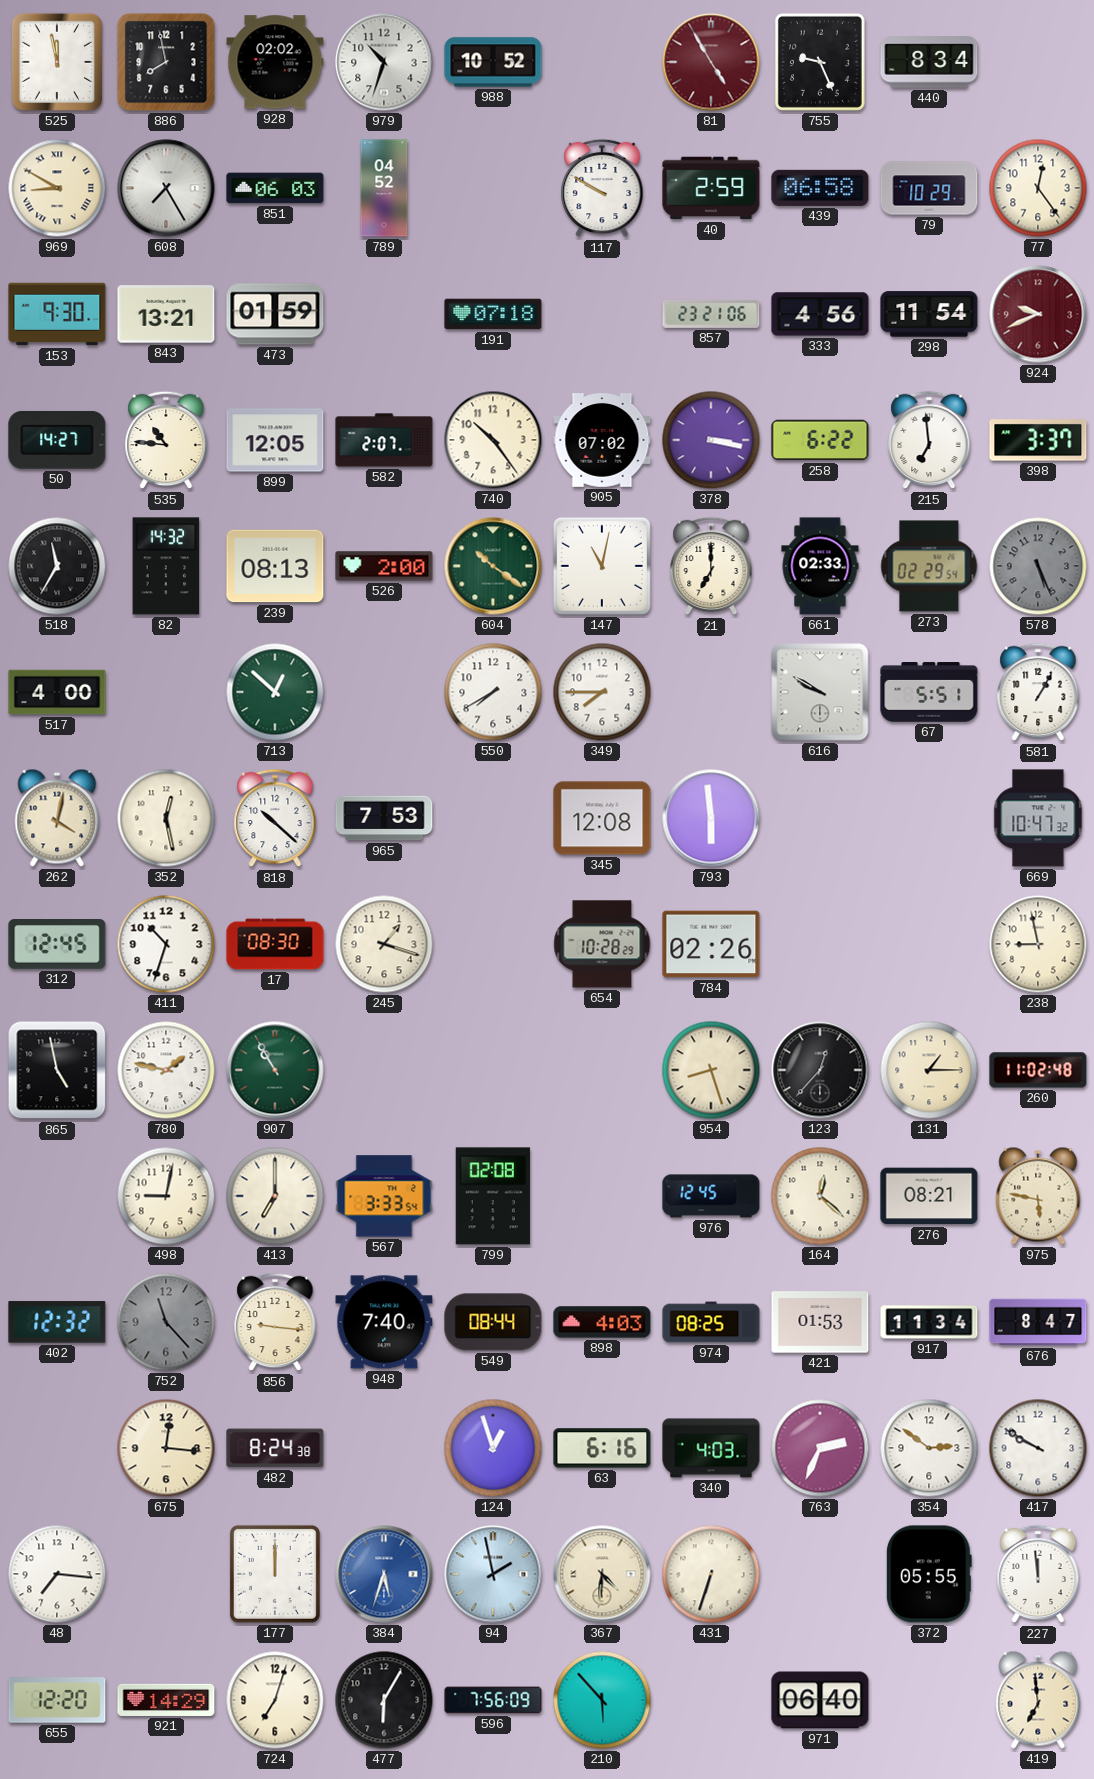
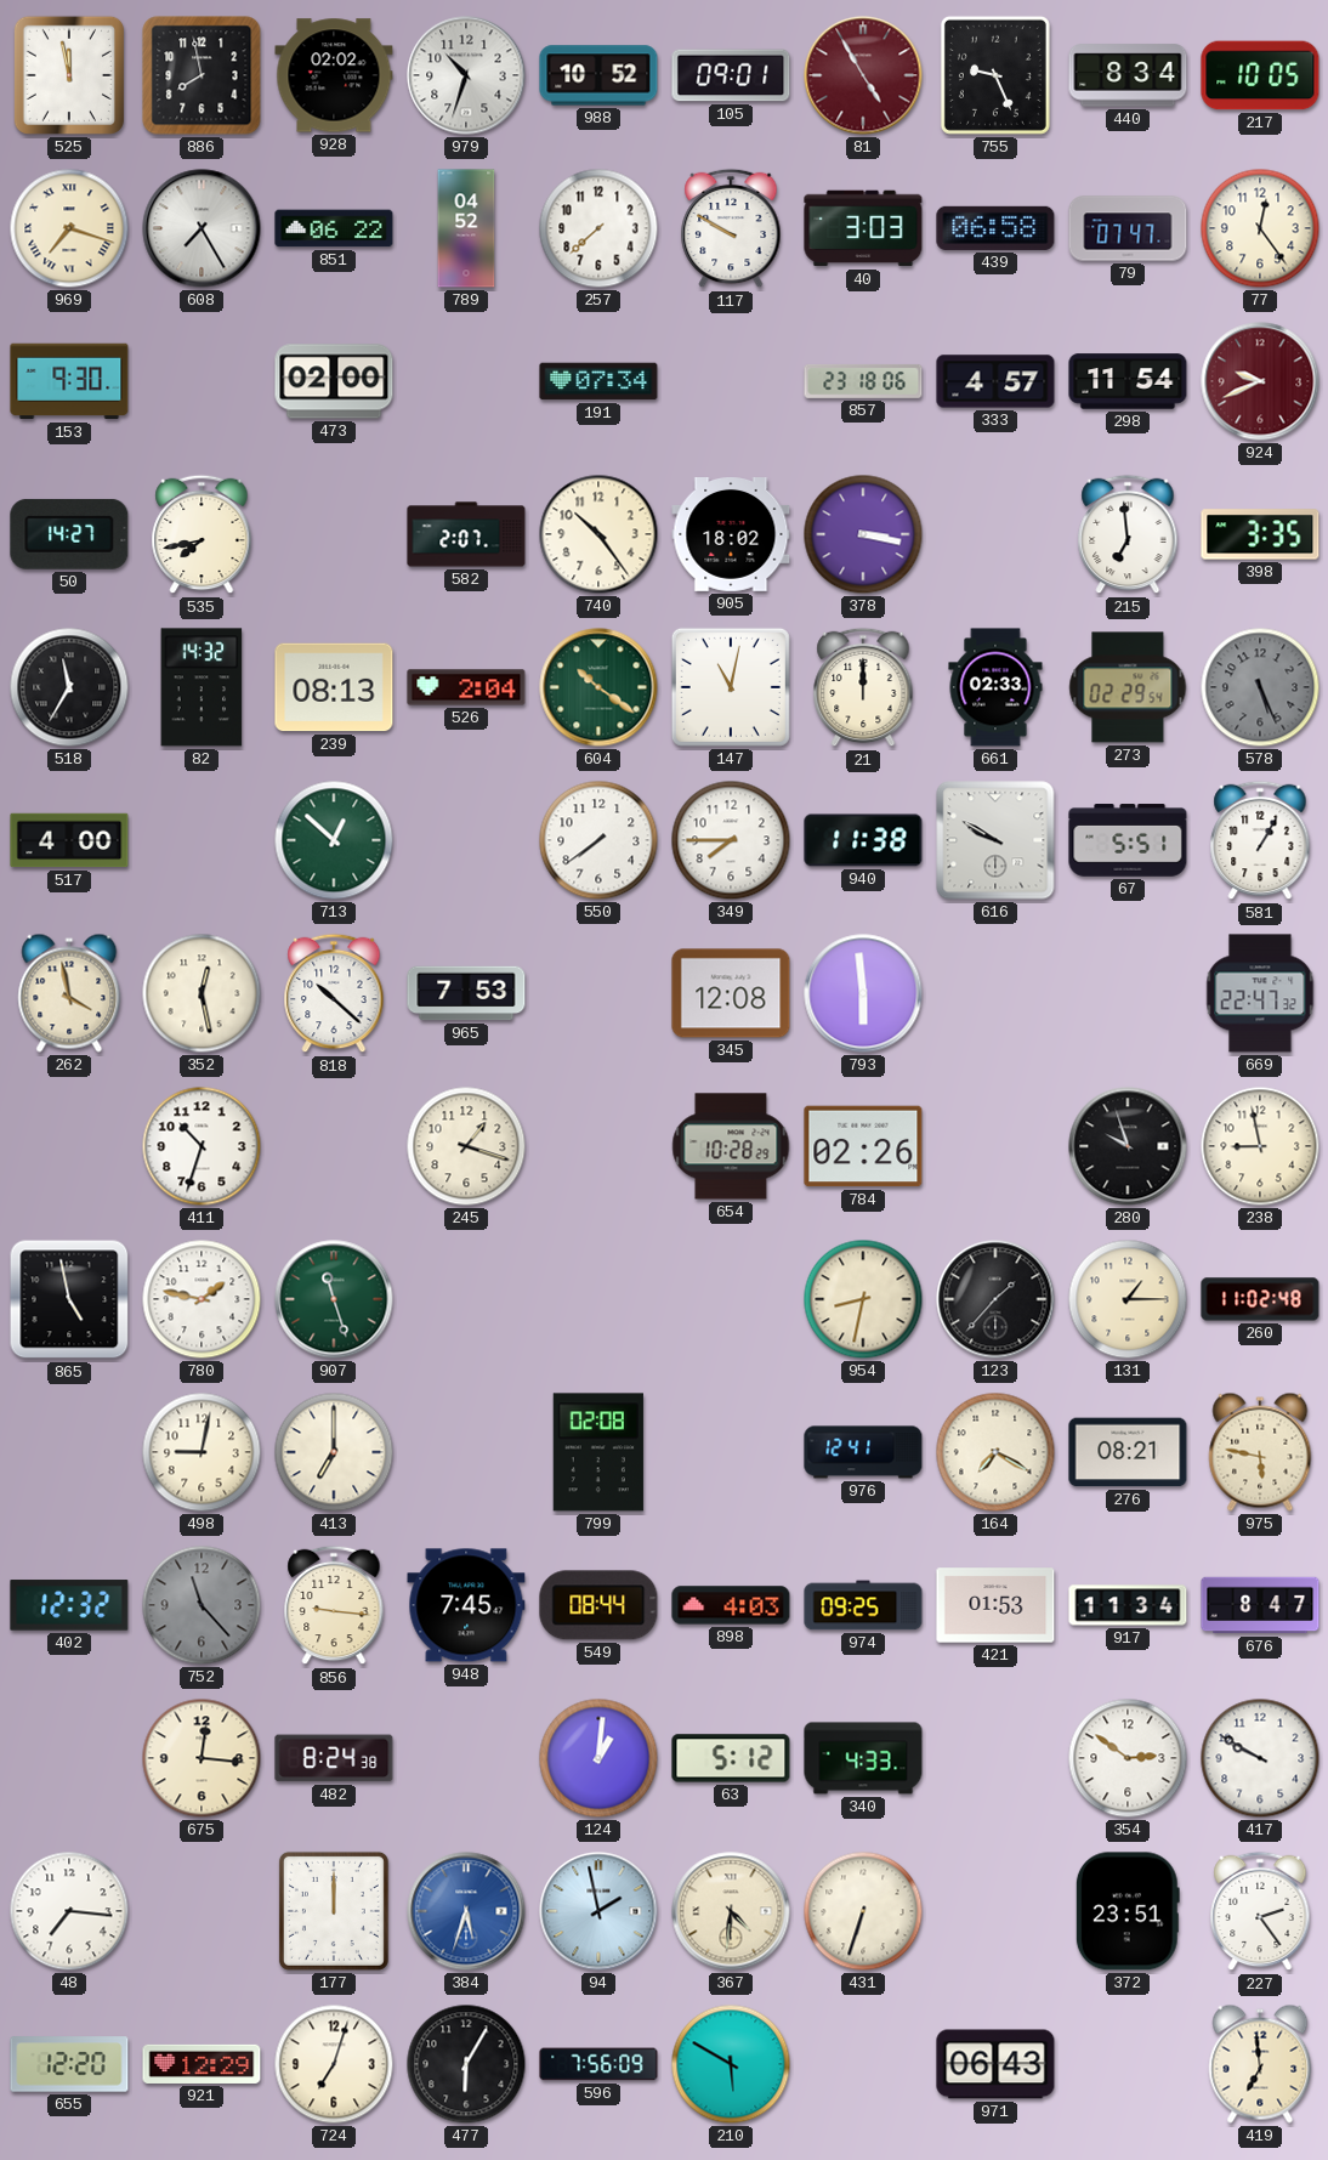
105: none -> 09:01
217: none -> 10:05
969: 8:50 -> 7:18
851: 06:03 -> 06:22
257: none -> 7:38
40: 2:59 -> 3:03
79: 10:29 -> 07:47
843: 13:21 -> none
473: 01:59 -> 02:00
191: 07:18 -> 07:34
857: 23:21 -> 23:18
333: 4:56 -> 4:57
535: 10:46 -> 7:43
899: 12:05 -> none
905: 07:02 -> 18:02
258: 6:22 -> none
398: 3:37 -> 3:35
526: 2:00 -> 2:04
21: 7:00 -> 12:00
550: 7:40 -> 7:39
940: none -> 11:38
262: 4:02 -> 3:58
669: 10:47 -> 22:47
312: 12:45 -> none
17: 08:30 -> none
280: none -> 9:57
907: 10:55 -> 11:27
954: 8:27 -> 8:32
123: 12:37 -> 1:37
567: 3:33 -> none
976: 12:45 -> 12:41
164: 12:22 -> 7:20
948: 7:40 -> 7:45
974: 08:25 -> 09:25
124: 12:57 -> 1:01
63: 6:16 -> 5:12
340: 4:03 -> 4:33
763: 2:34 -> none
372: 05:55 -> 23:51
227: 11:59 -> 2:24
921: 14:29 -> 12:29
210: 5:53 -> 5:50
971: 06:40 -> 06:43
